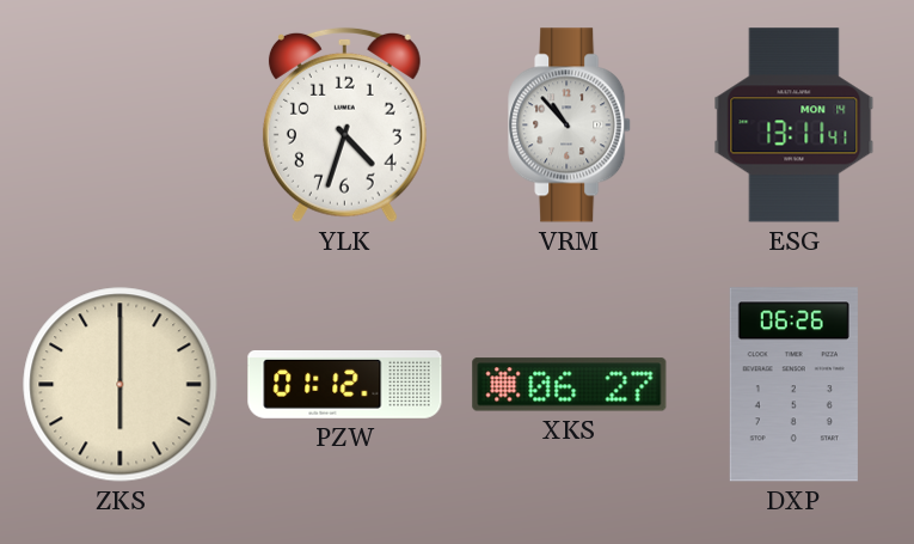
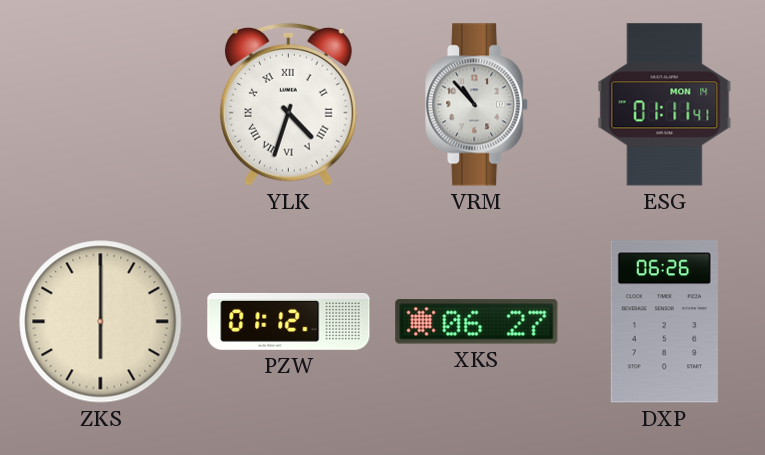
YLK numerals: Arabic -> Roman
ESG: 13:11 -> 01:11
